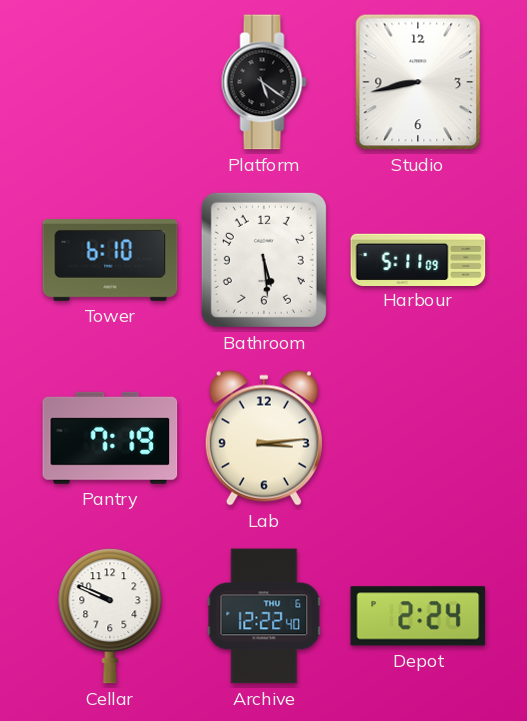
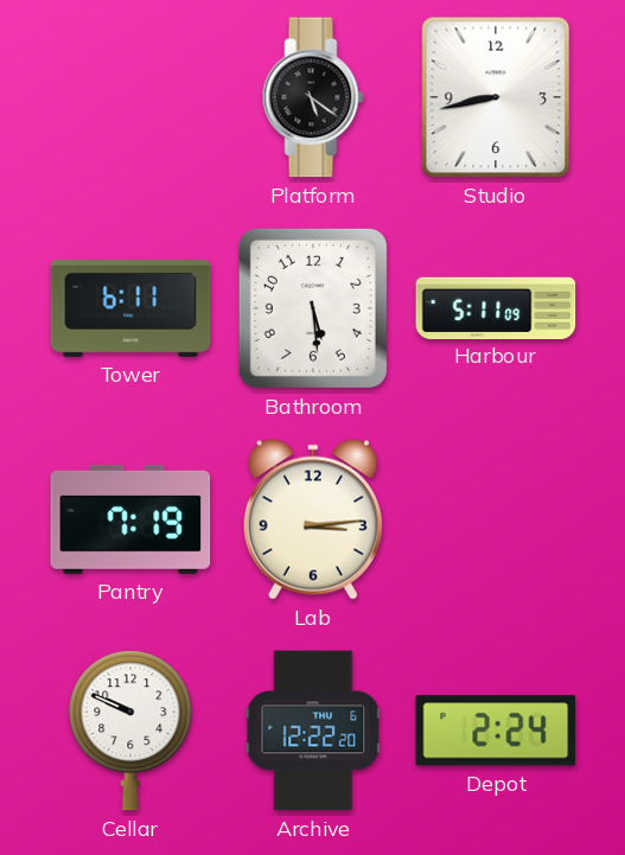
Tower: 6:10 -> 6:11
Archive: 12:22:40 -> 12:22:20
